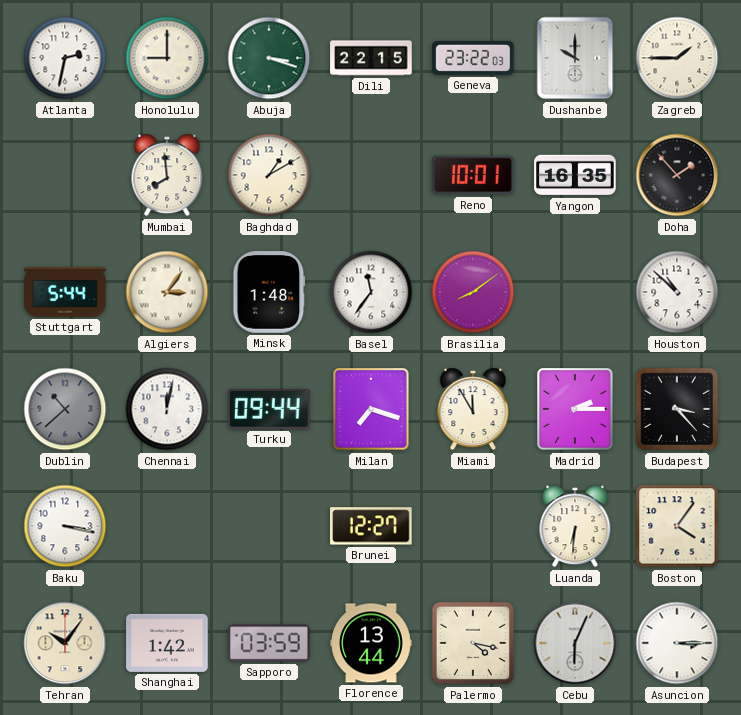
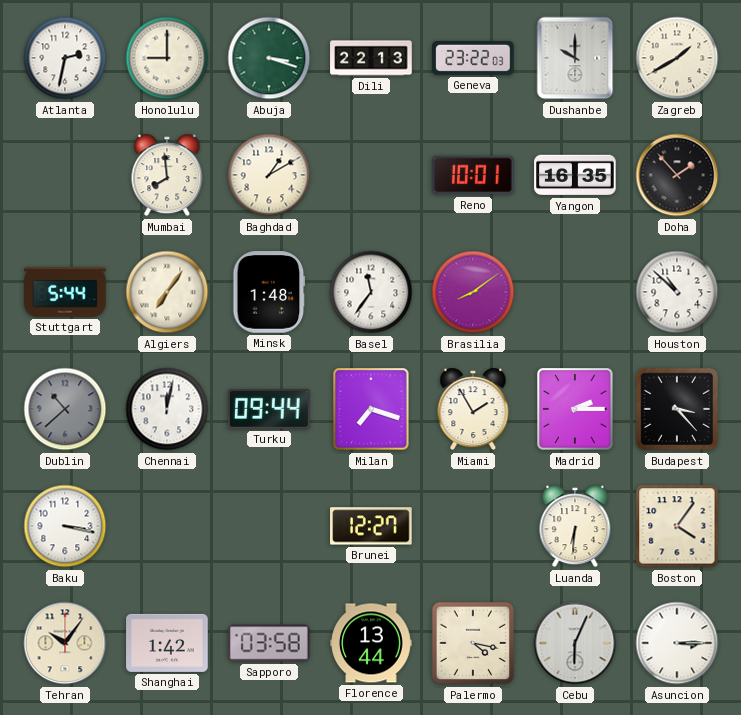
Dili: 22:15 -> 22:13
Zagreb: 1:45 -> 1:40
Algiers: 3:06 -> 7:06
Miami: 11:55 -> 1:55
Sapporo: 03:59 -> 03:58
